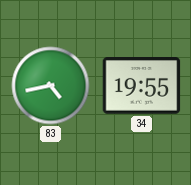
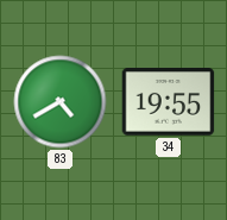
83: 4:43 -> 4:40
